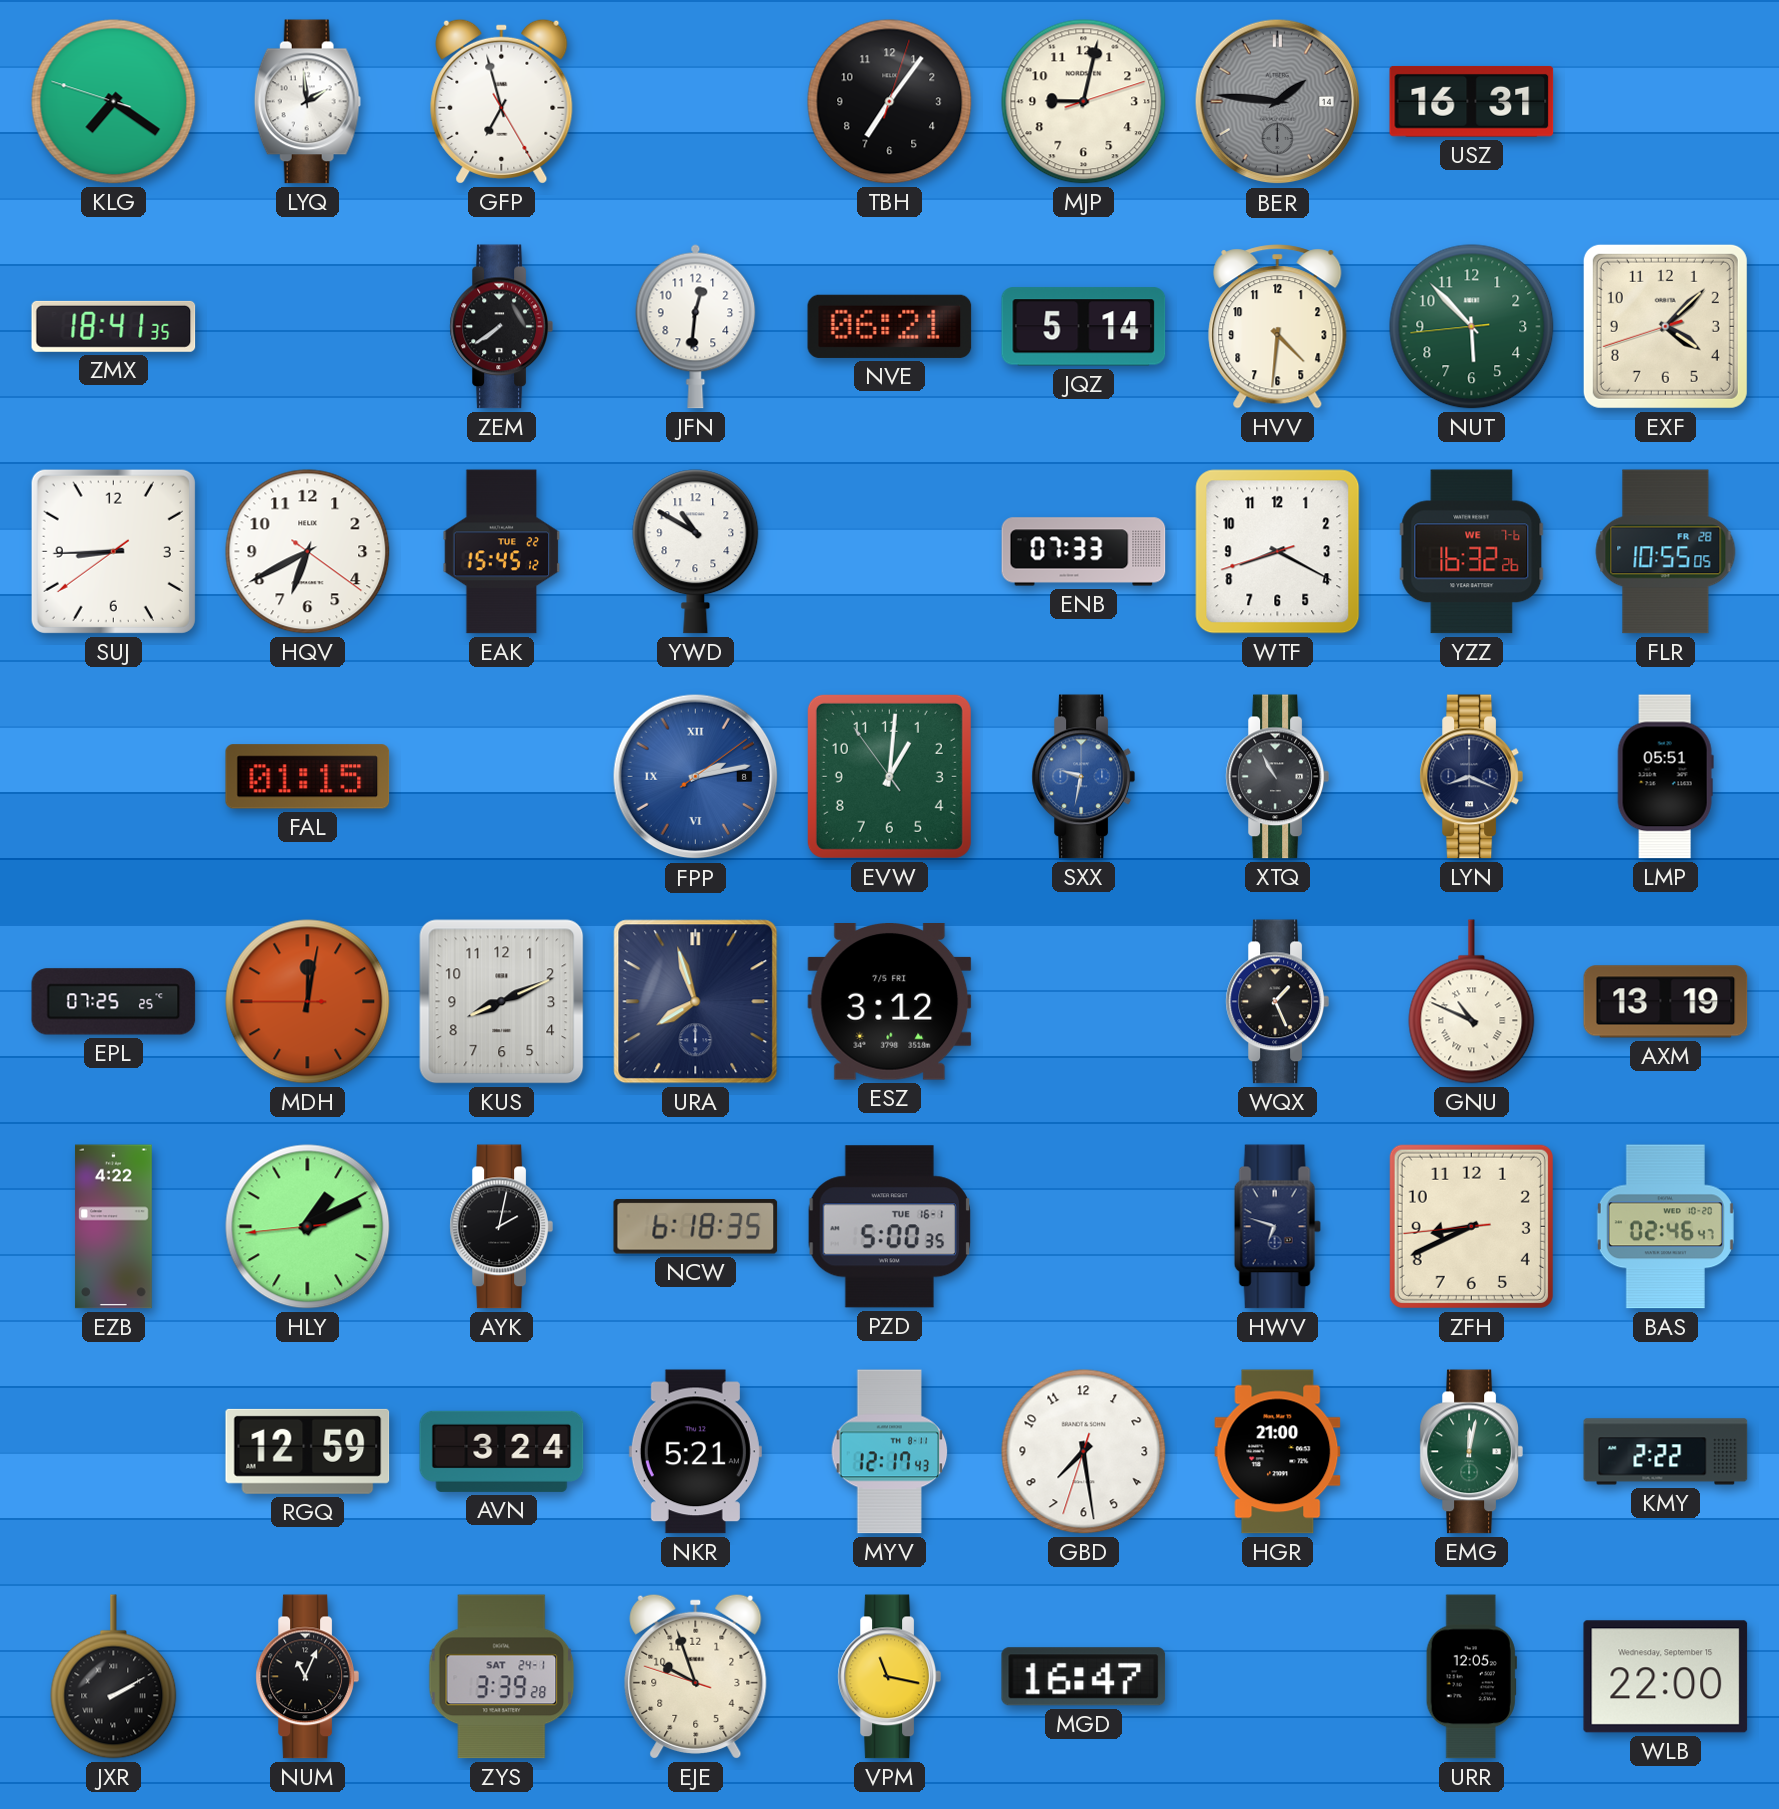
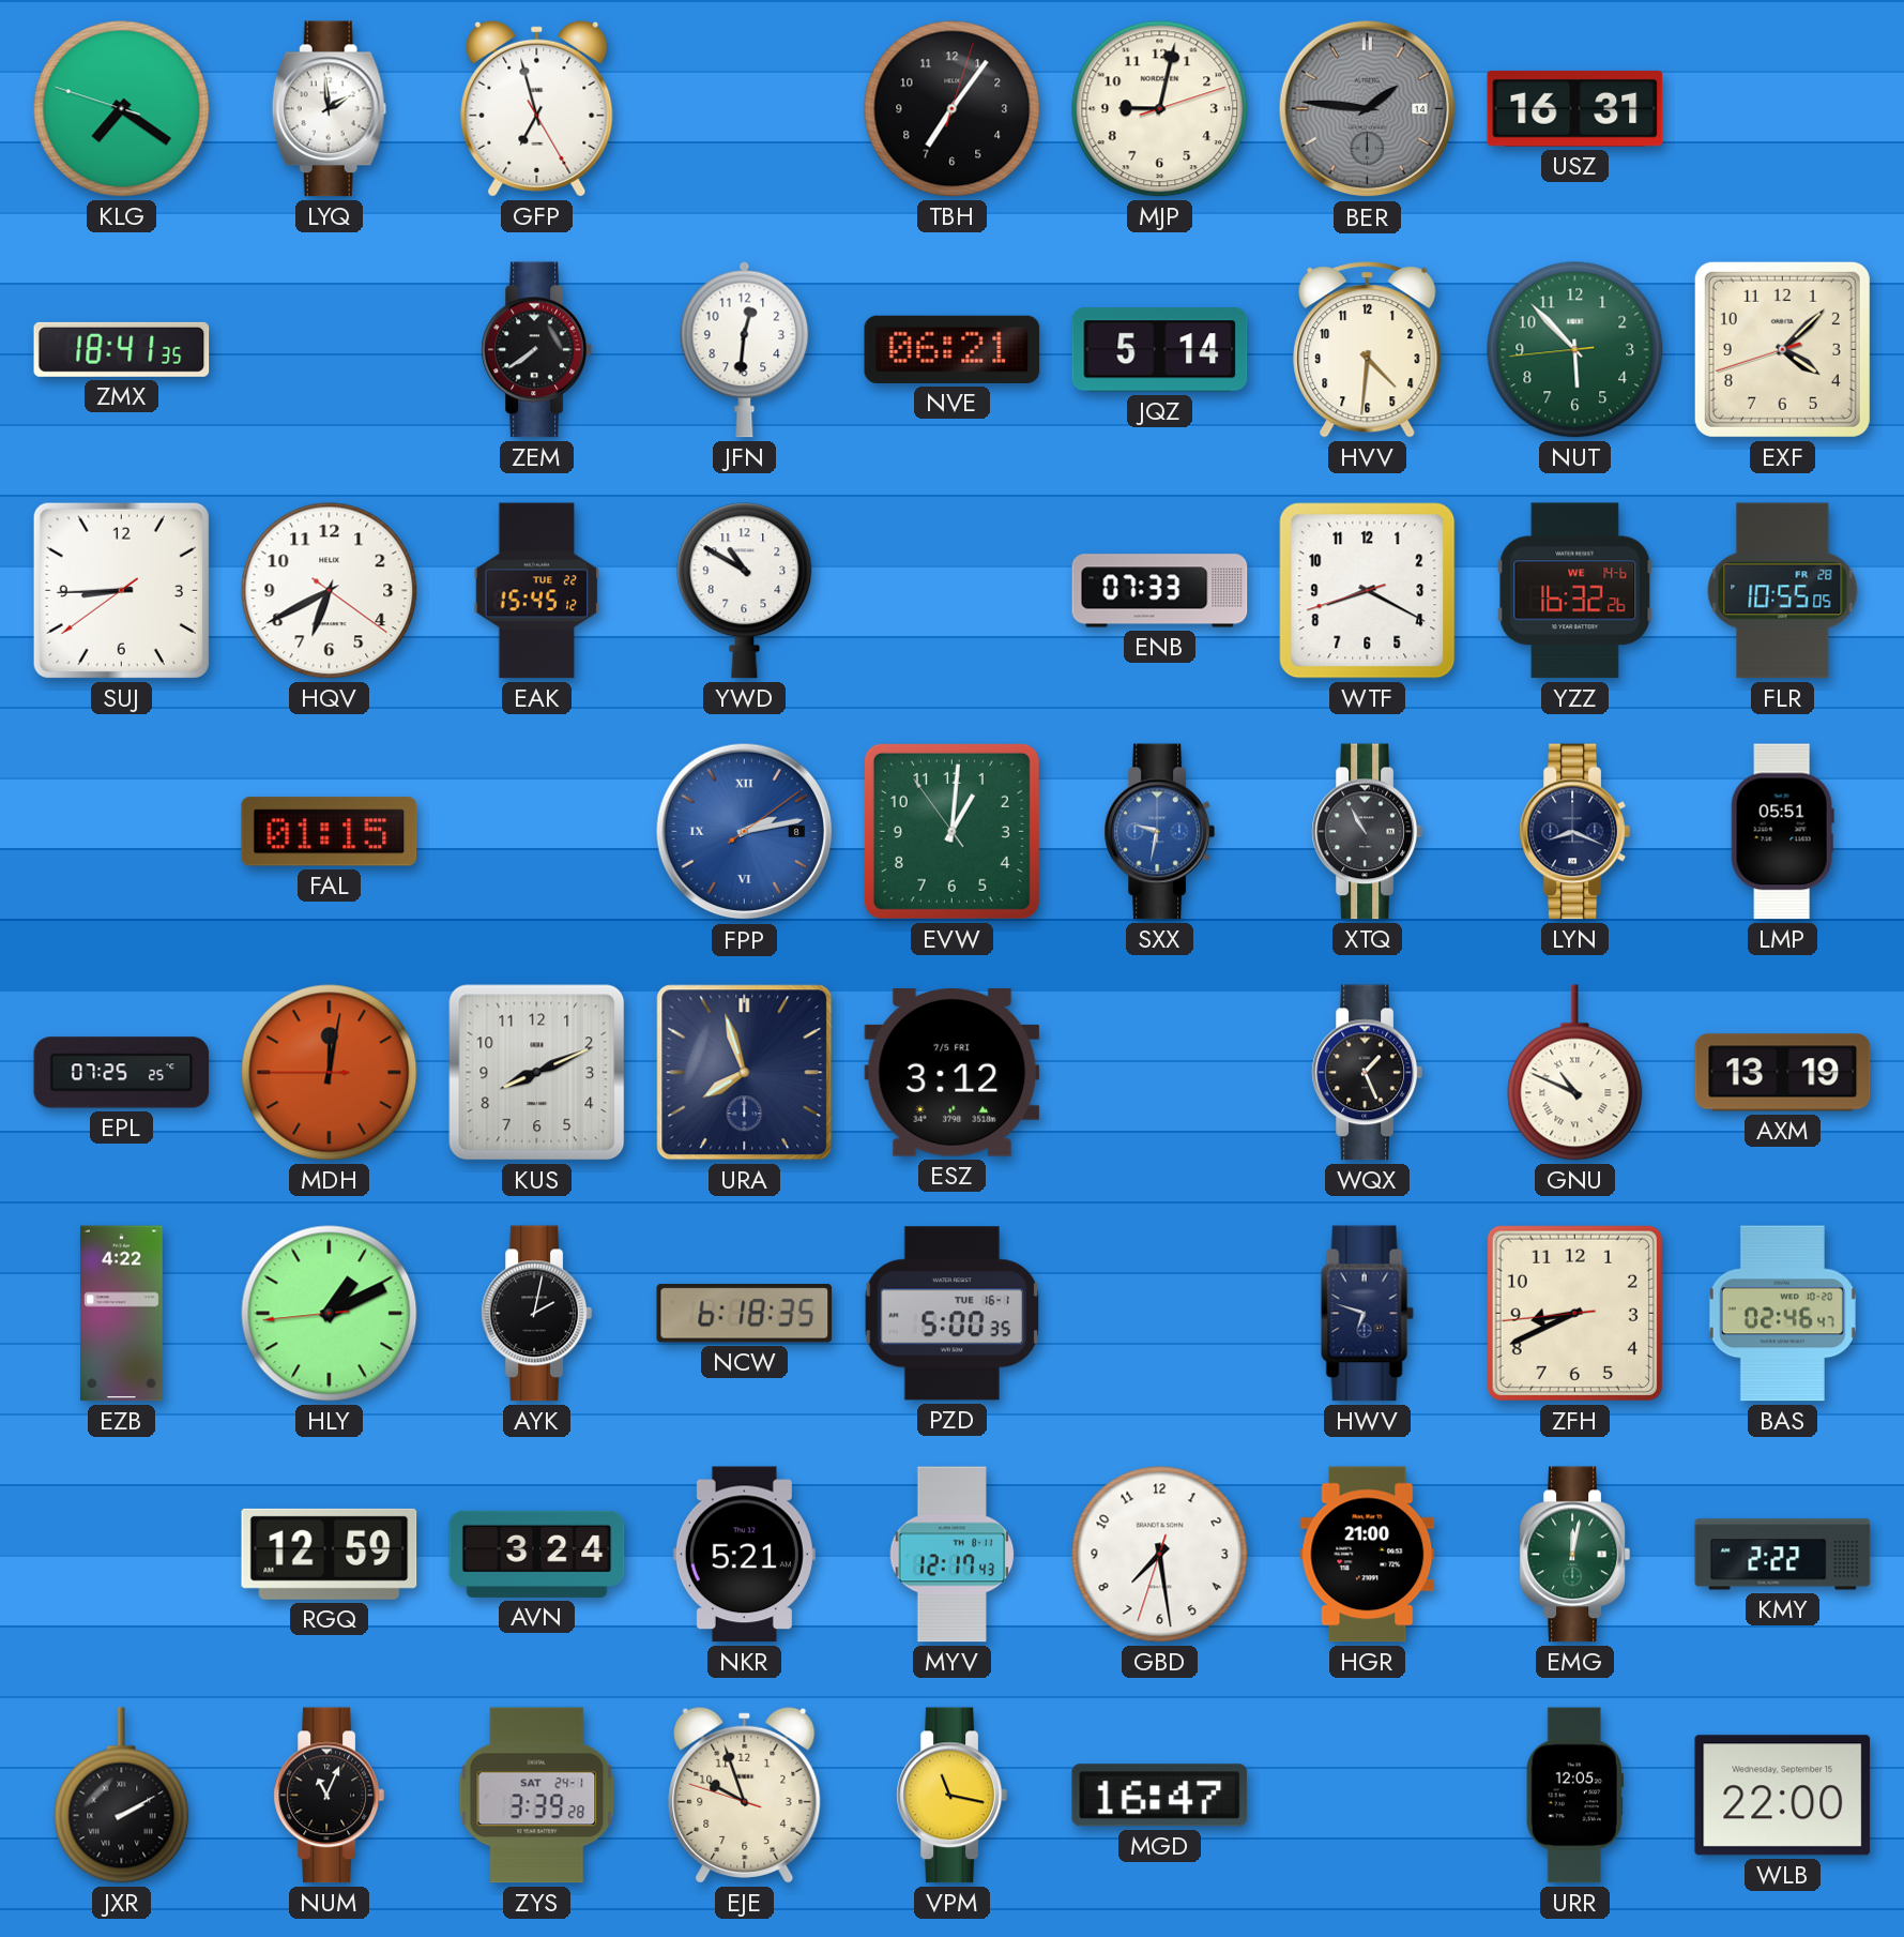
YZZ date: WE 7-6 -> WE 14-6
